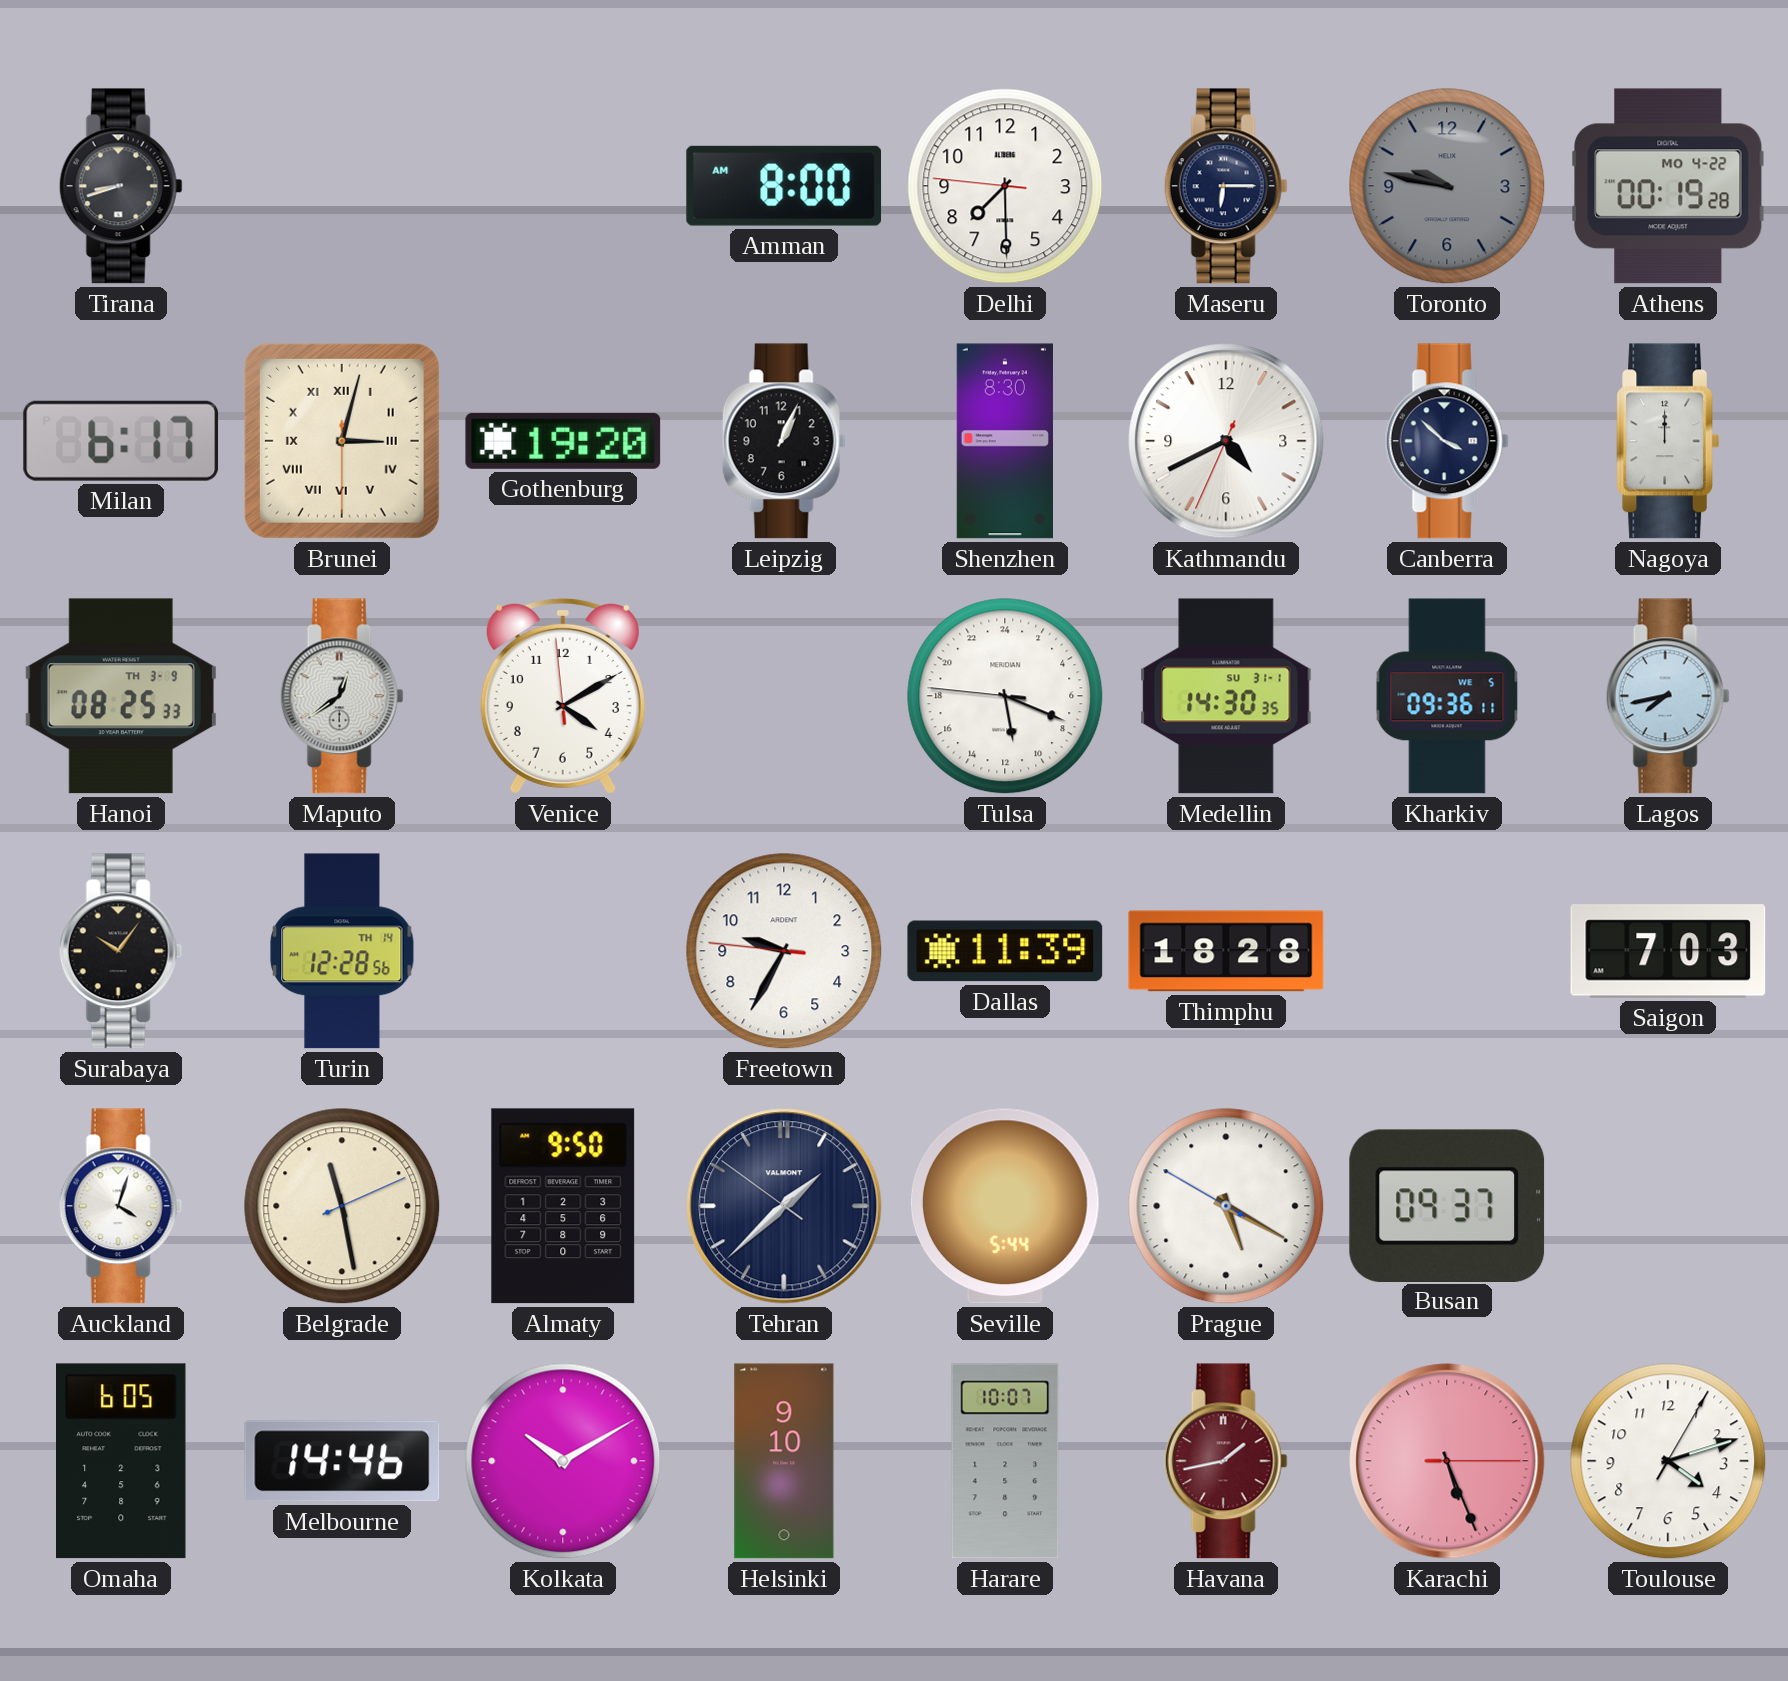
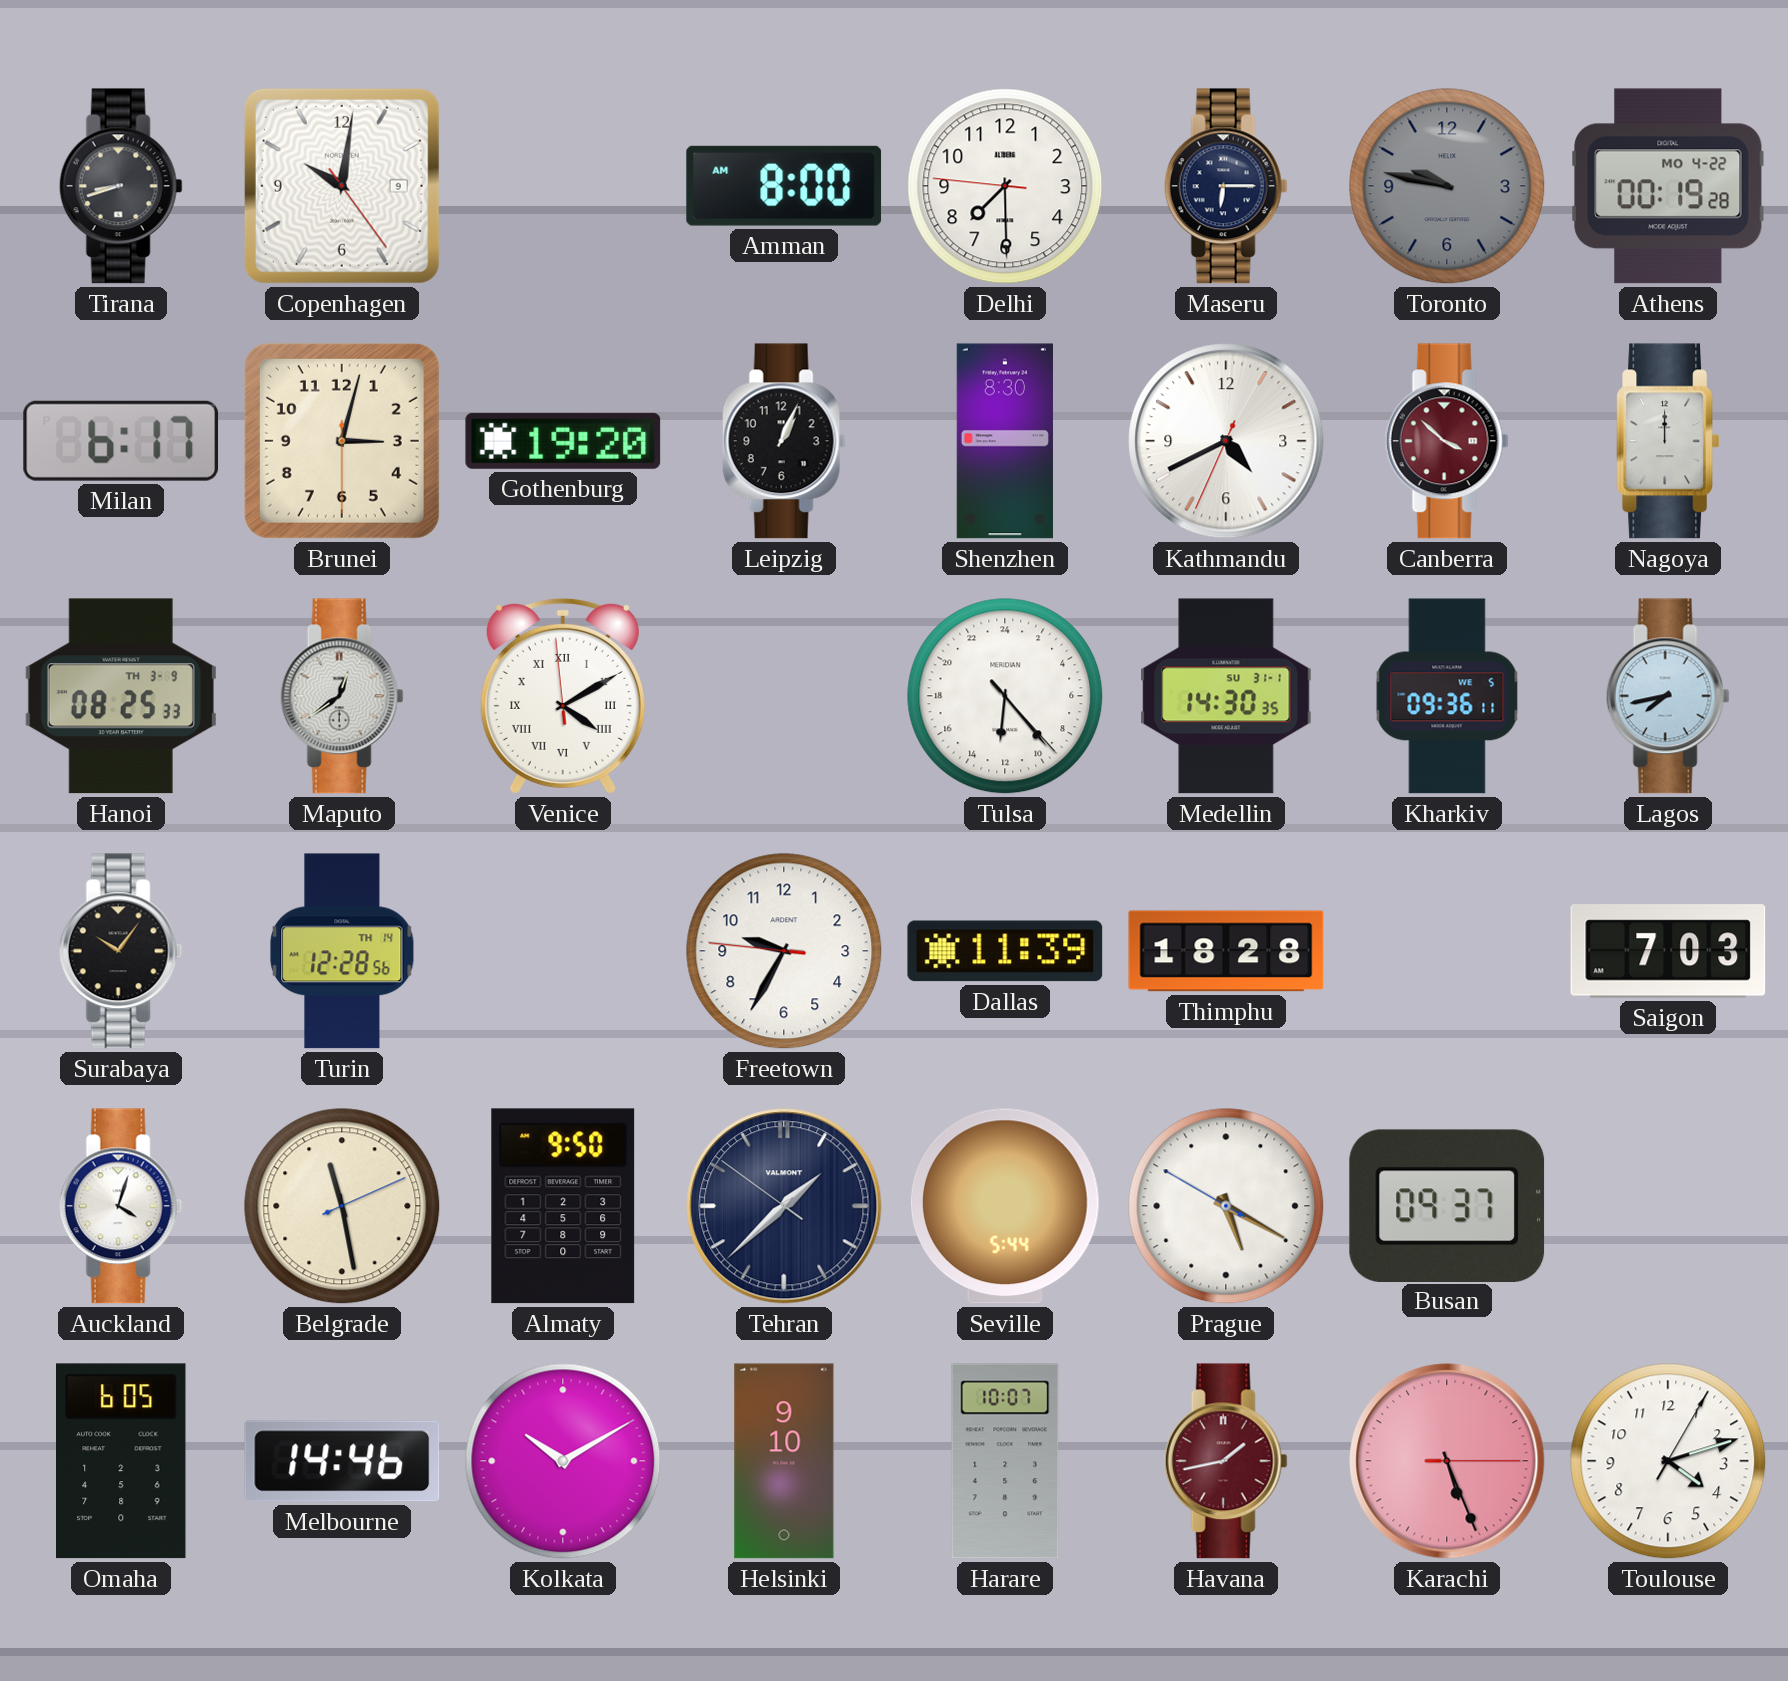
Copenhagen: none -> 10:01
Brunei numerals: Roman -> Arabic
Canberra dial: navy -> burgundy
Venice numerals: Arabic -> Roman
Tulsa: 11:18 -> 12:23
